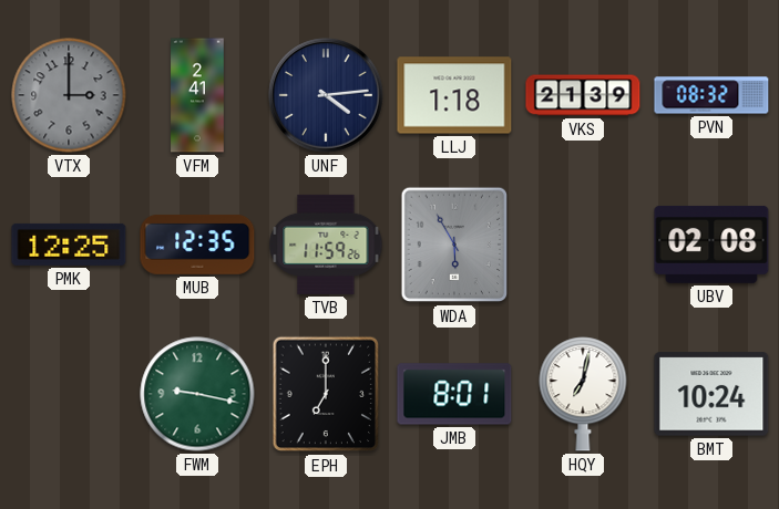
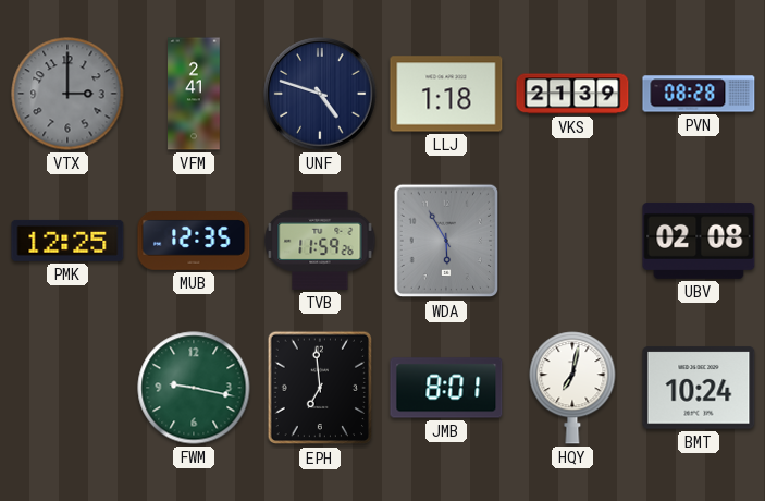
UNF: 4:14 -> 4:48
PVN: 08:32 -> 08:28
EPH: 7:00 -> 6:59
